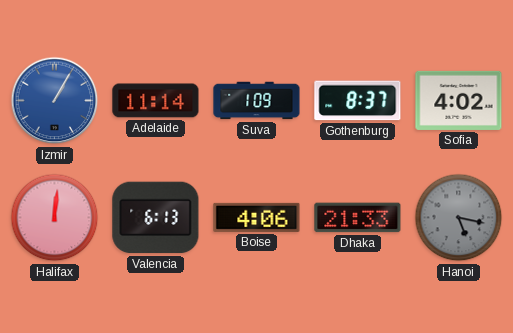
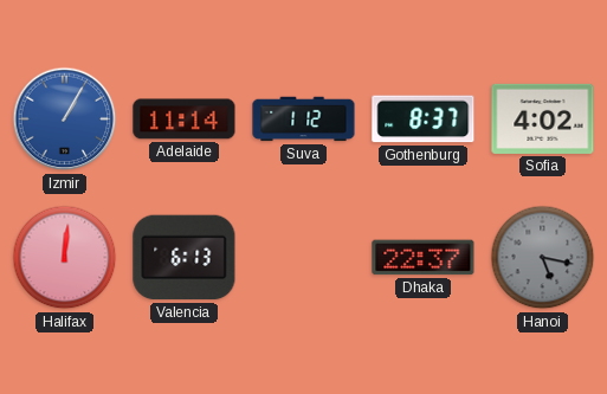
Suva: 1:09 -> 1:12
Boise: 4:06 -> none
Dhaka: 21:33 -> 22:37
